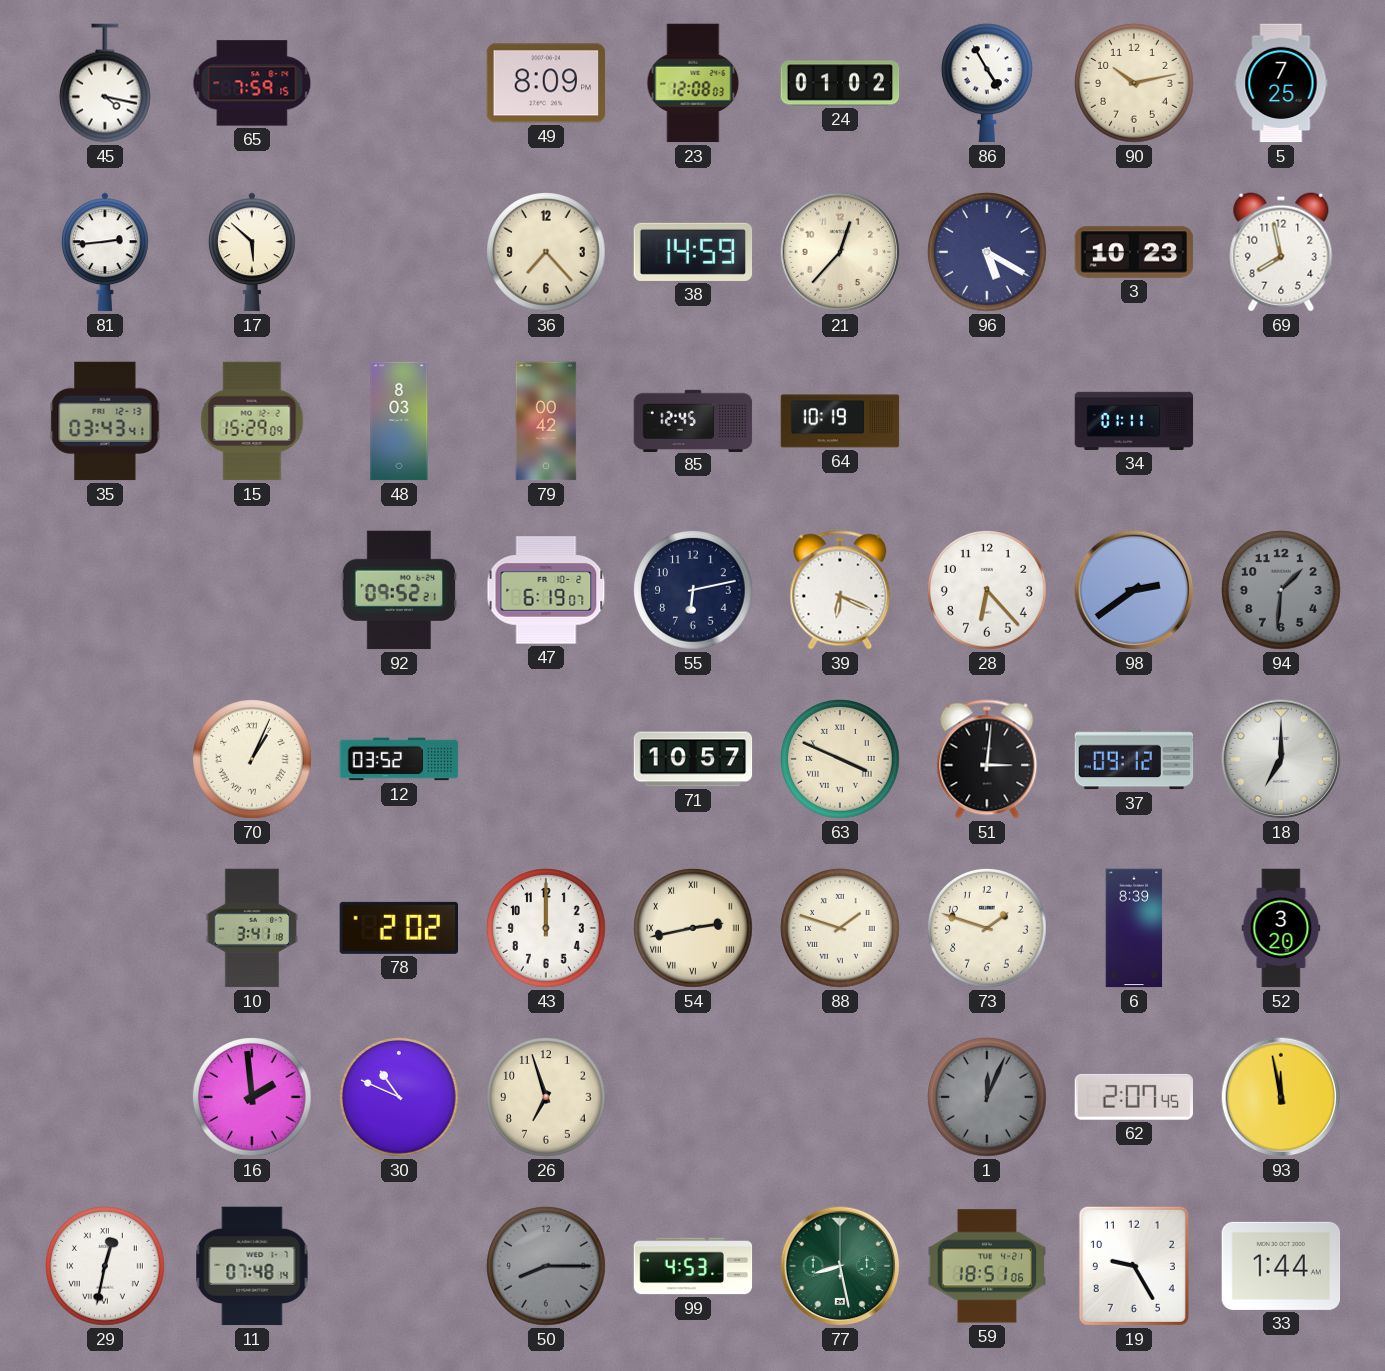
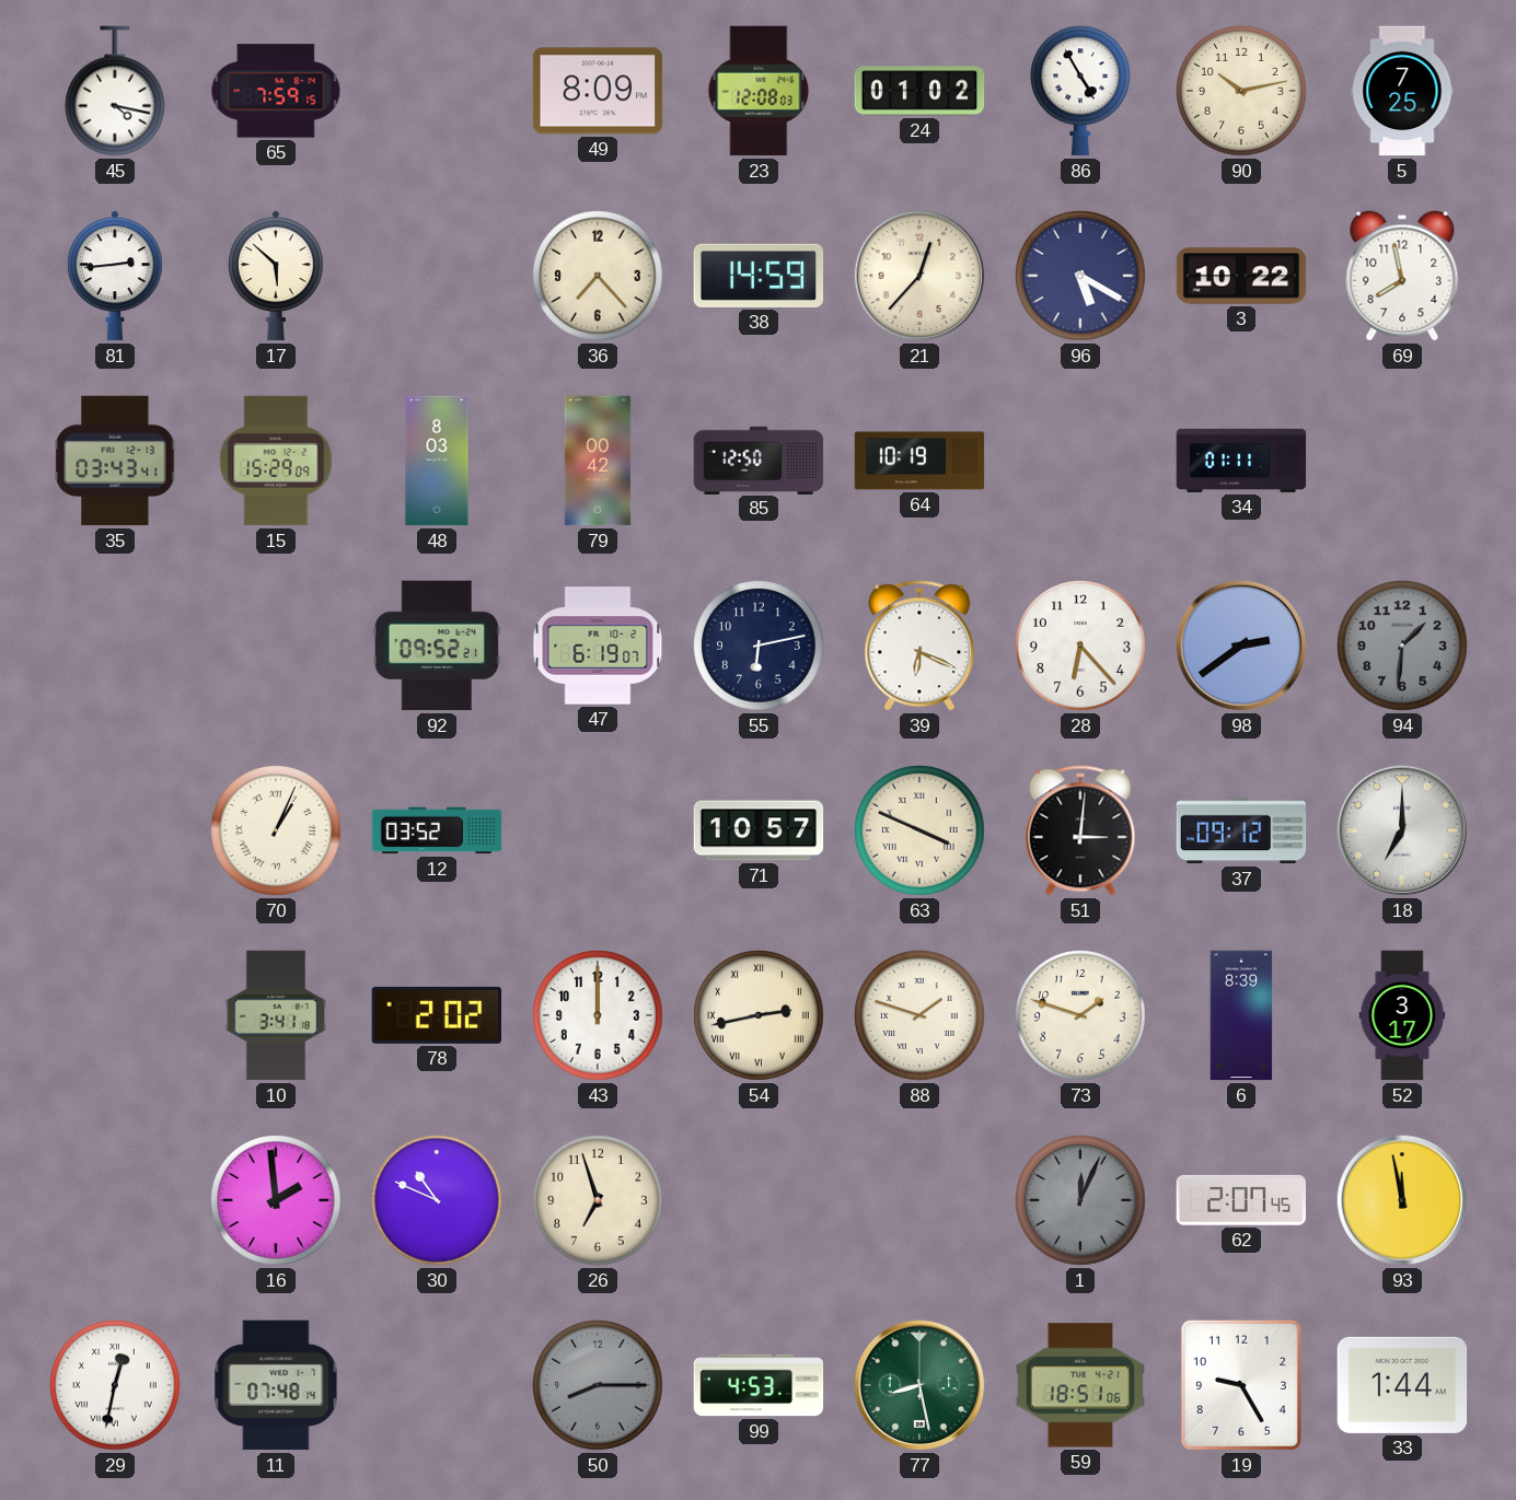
3: 10:23 -> 10:22
85: 12:45 -> 12:50
52: 3:20 -> 3:17
